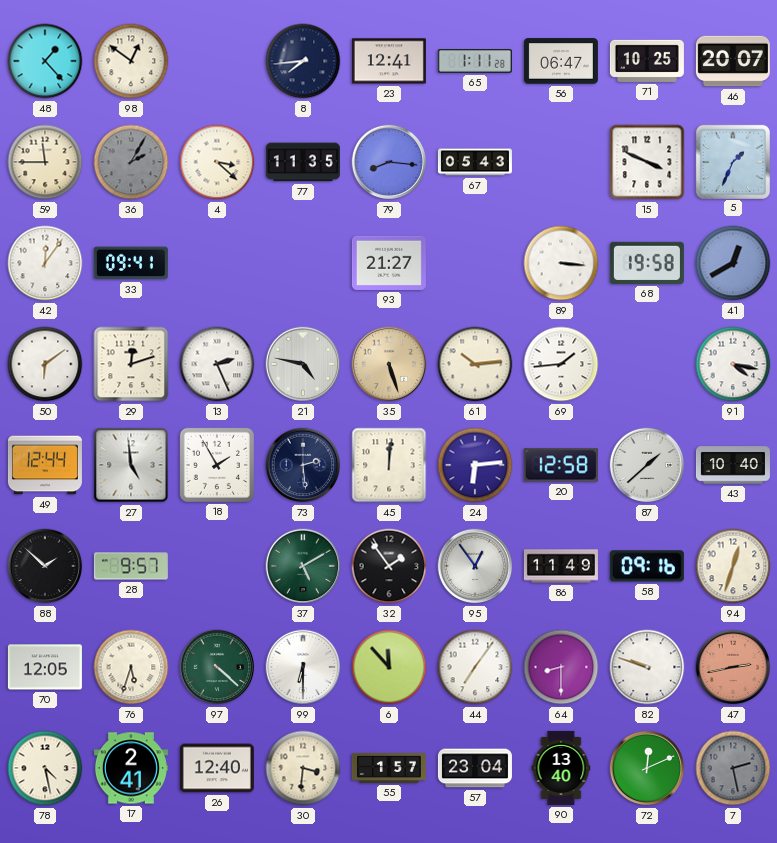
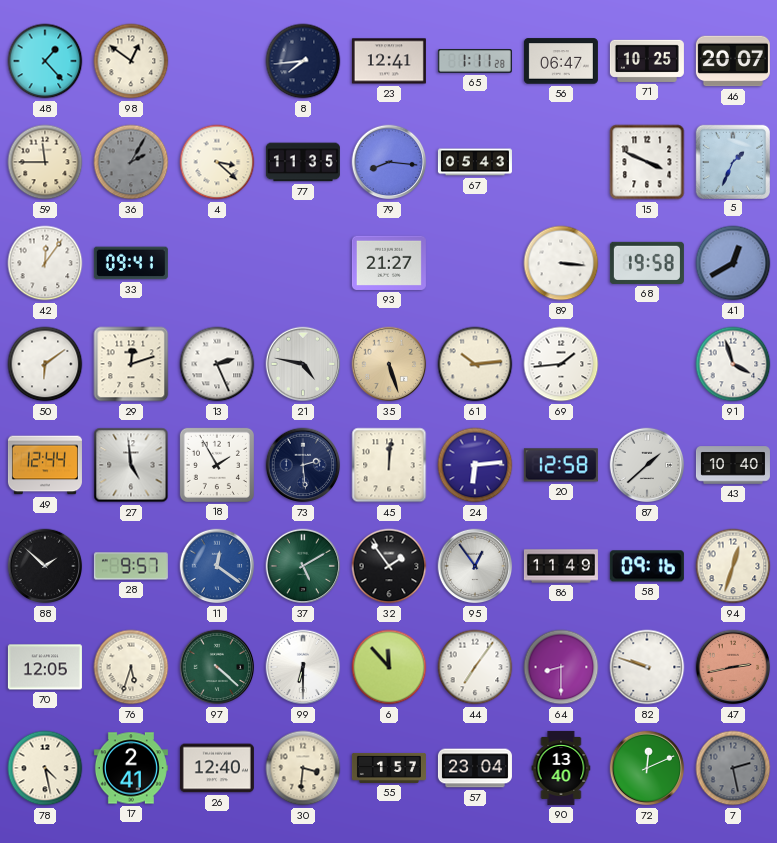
91: 4:17 -> 3:57
11: none -> 12:21
